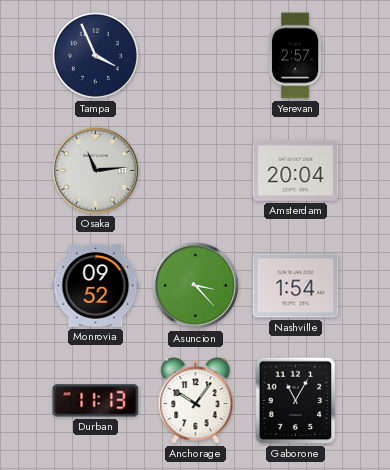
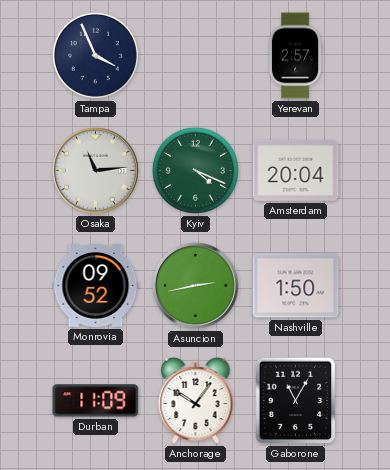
Kyiv: none -> 4:19
Asuncion: 3:23 -> 2:43
Nashville: 1:54 -> 1:50
Durban: 11:13 -> 11:09
